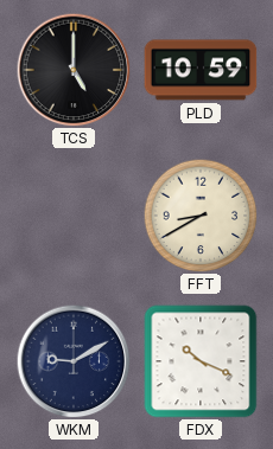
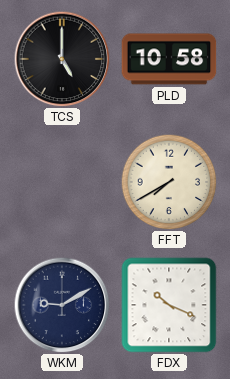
PLD: 10:59 -> 10:58
FFT: 8:40 -> 7:40
